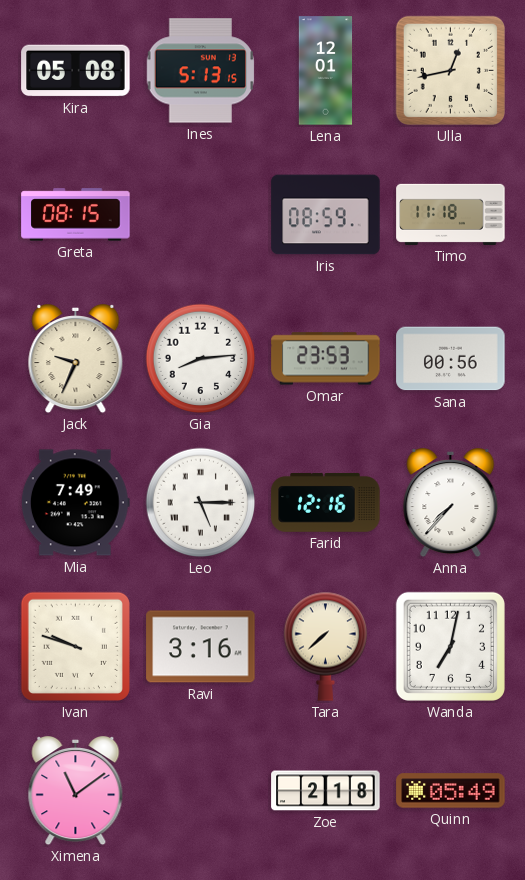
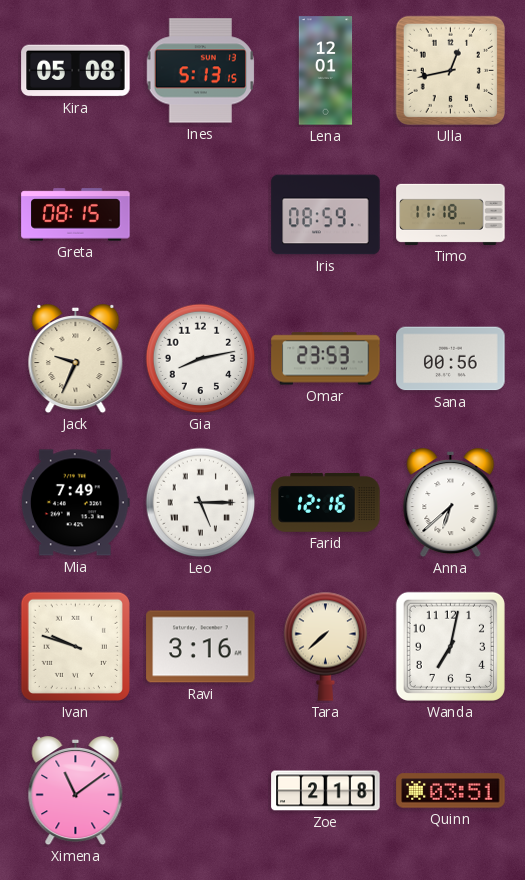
Gia: 8:14 -> 8:13
Anna: 7:37 -> 6:38
Quinn: 05:49 -> 03:51
